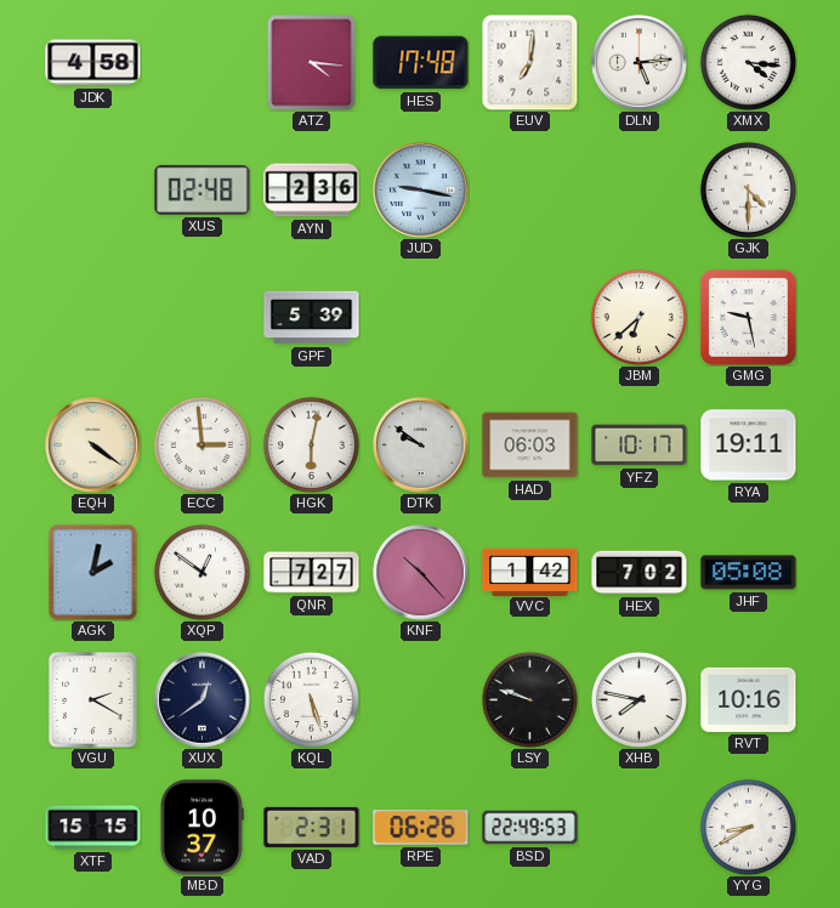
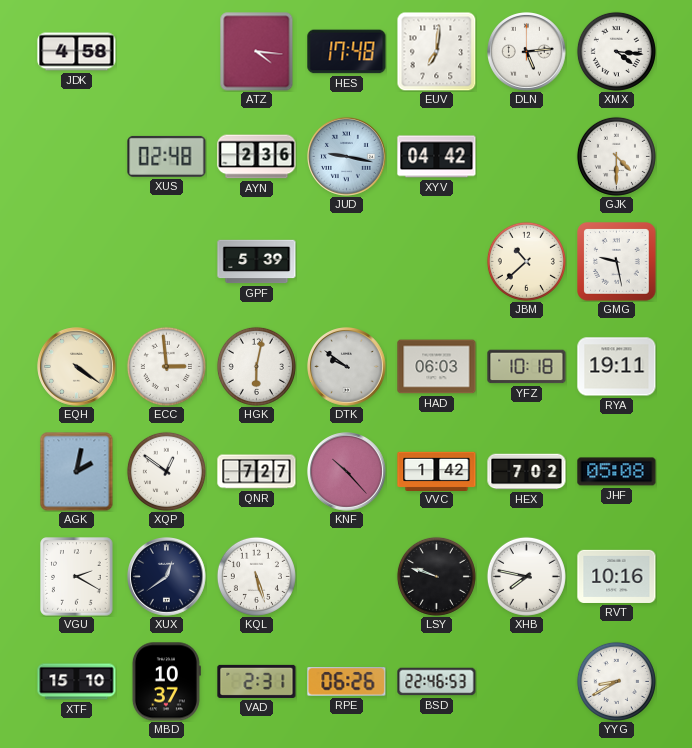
XYV: none -> 04:42
JBM: 6:38 -> 10:38
YFZ: 10:17 -> 10:18
XTF: 15:15 -> 15:10
BSD: 22:49 -> 22:46
